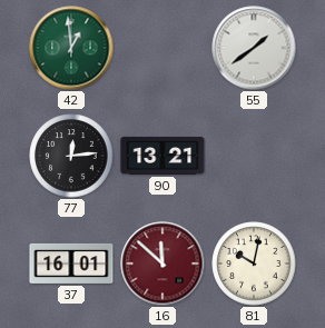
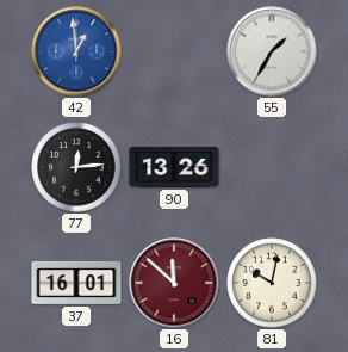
42 dial: green -> blue
55: 1:39 -> 1:35
90: 13:21 -> 13:26
